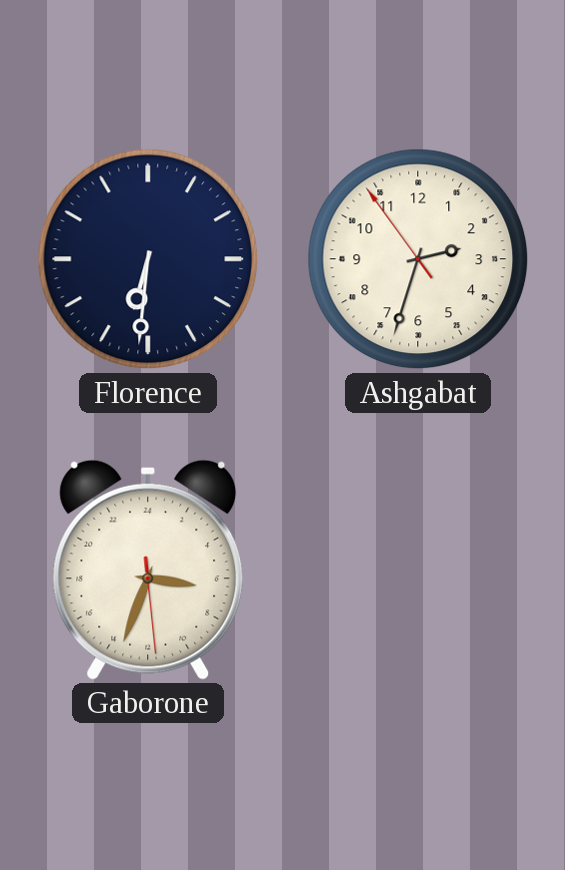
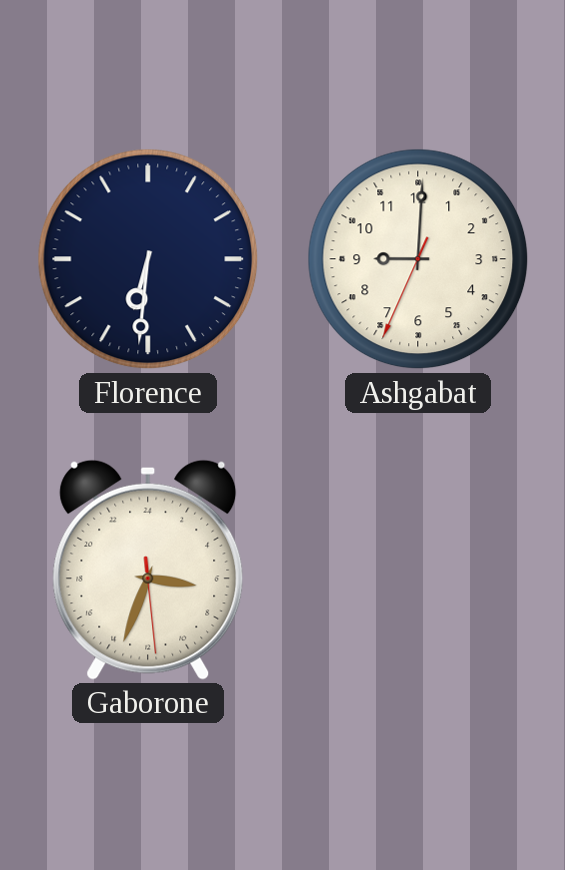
Ashgabat: 2:32 -> 9:00
